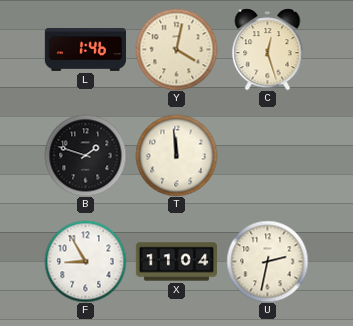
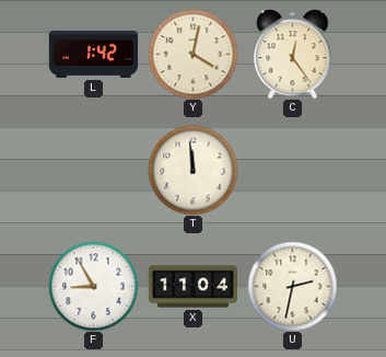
L: 1:46 -> 1:42
C: 12:27 -> 12:24
B: 1:48 -> none
